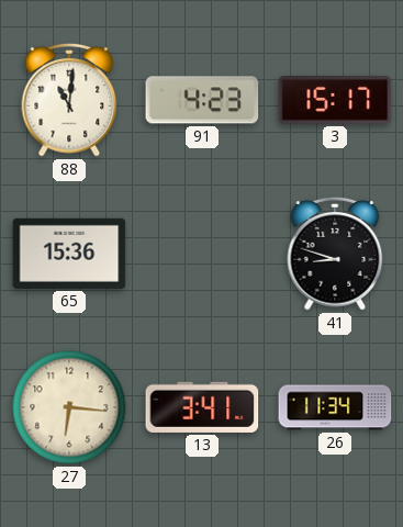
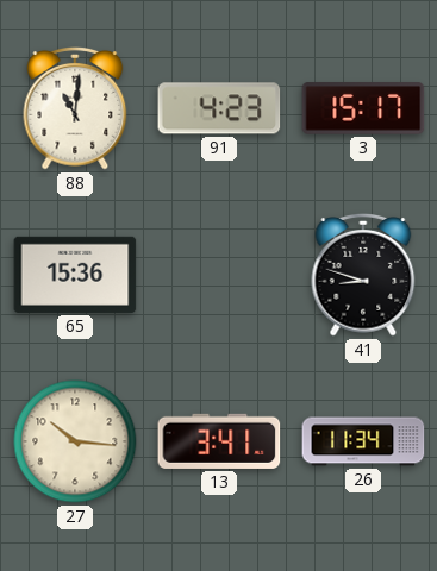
27: 6:16 -> 10:16
